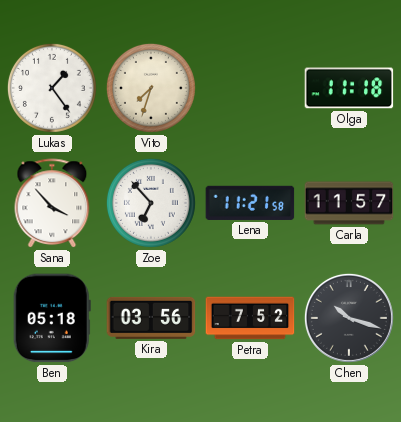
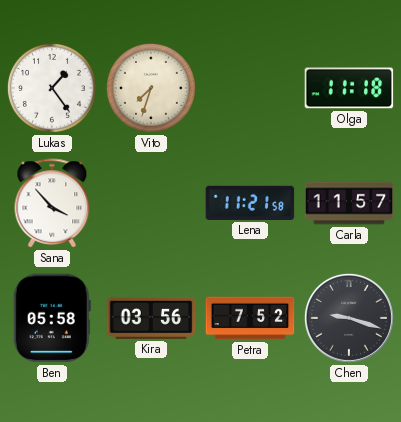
Zoe: 6:53 -> none
Ben: 05:18 -> 05:58
Chen: 10:18 -> 9:18
